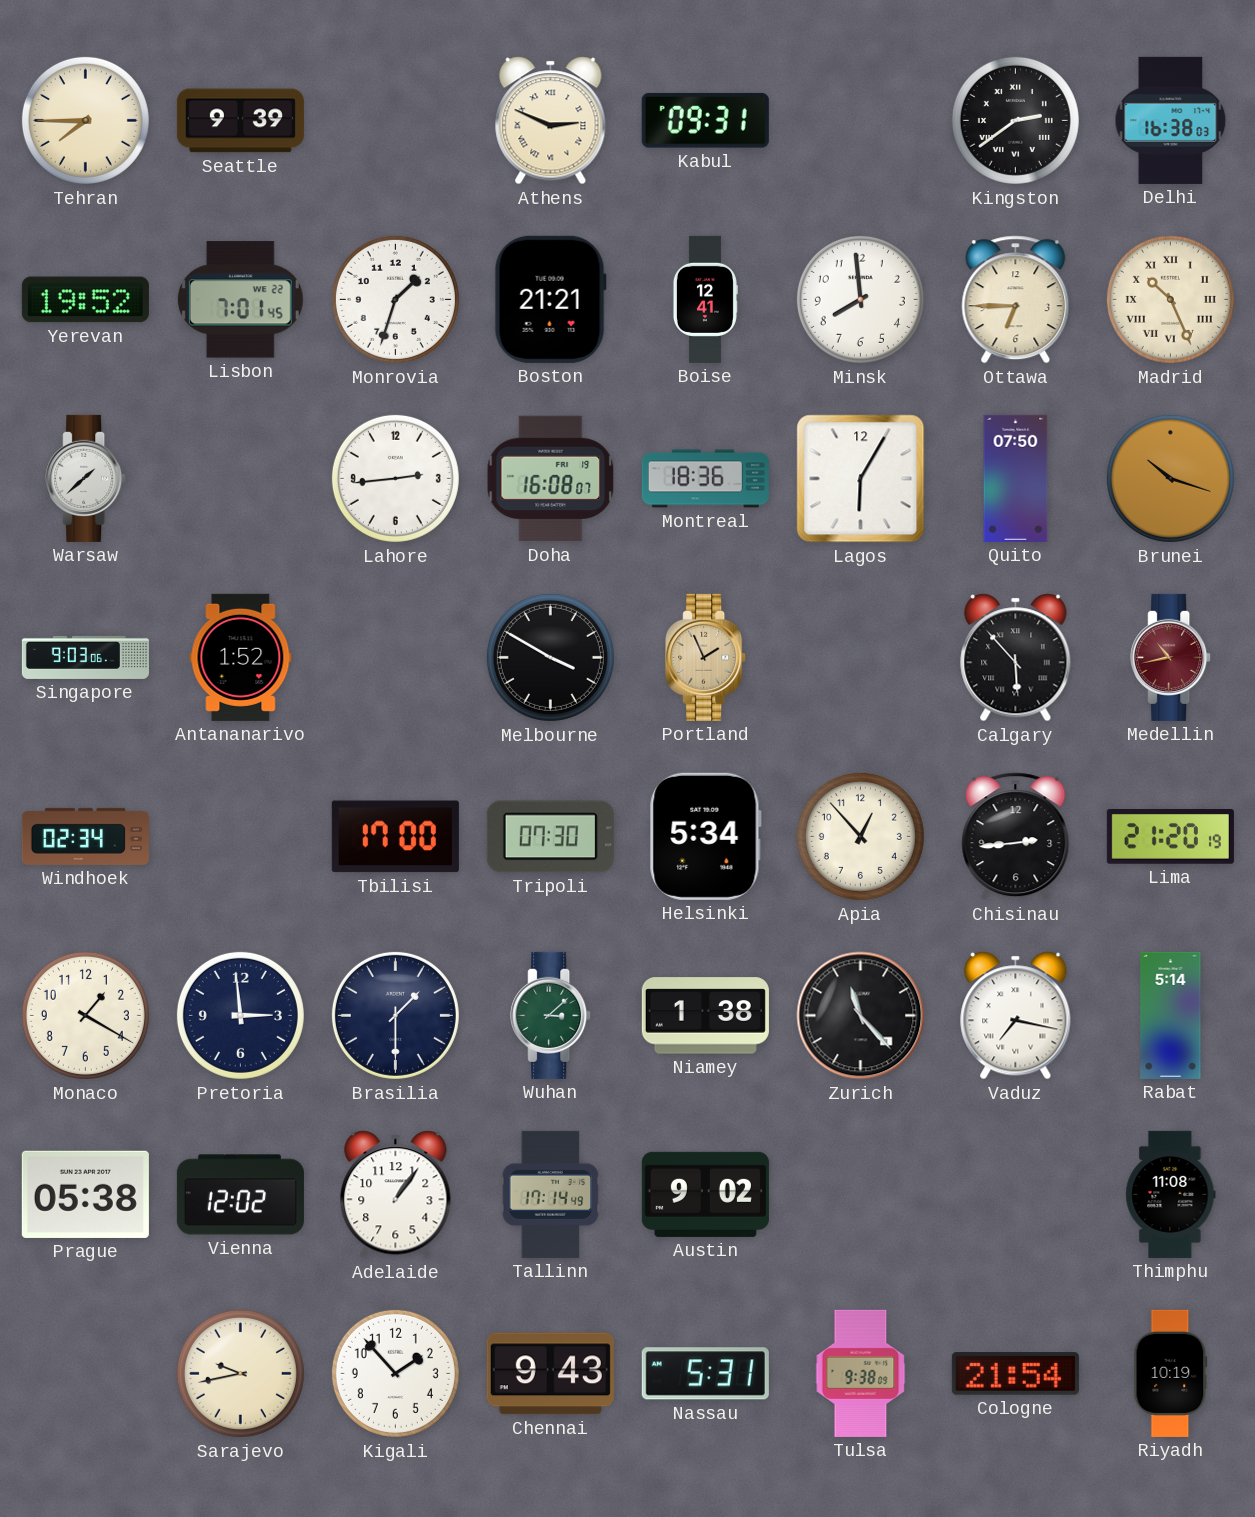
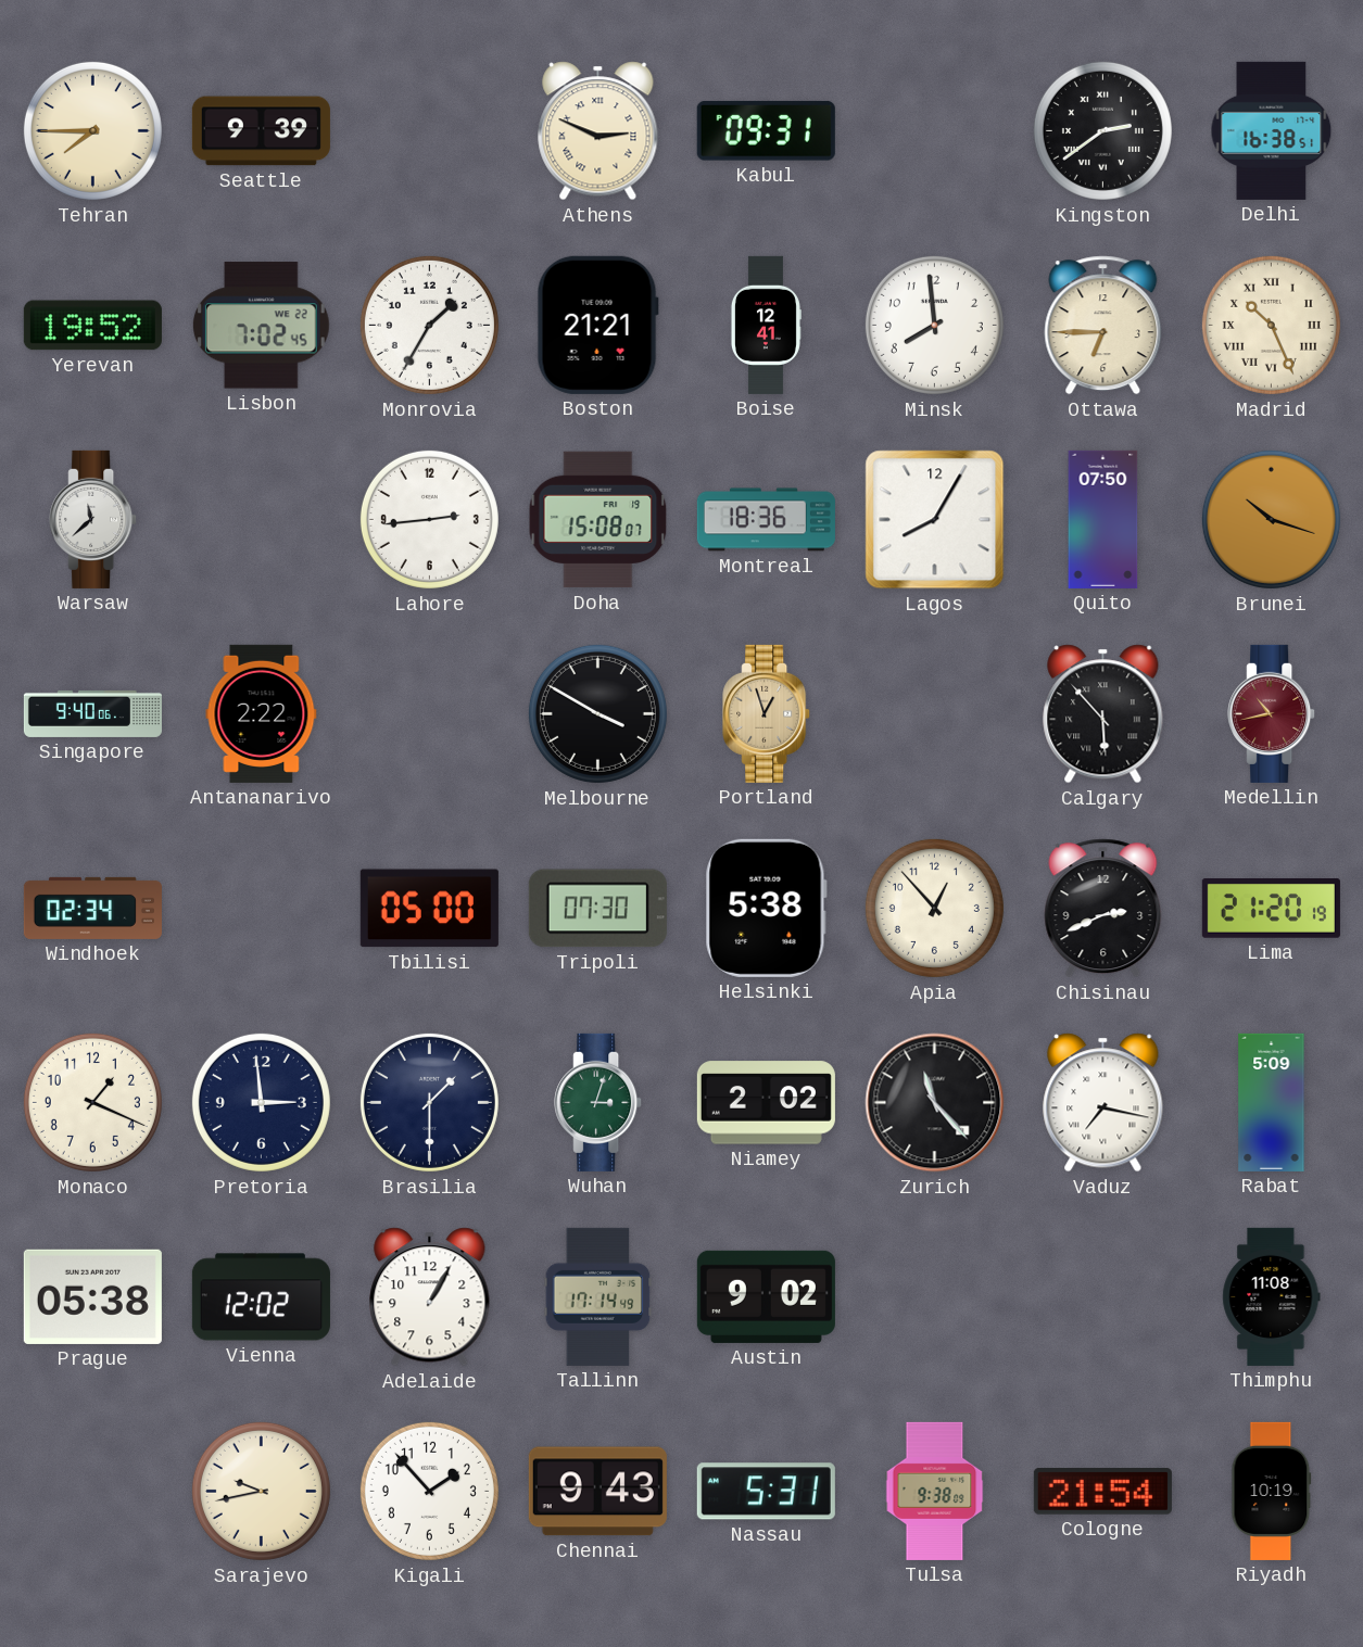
Delhi: 16:38:03 -> 16:38:51
Lisbon: 7:01 -> 7:02
Monrovia: 1:33 -> 1:35
Warsaw: 1:38 -> 11:38
Doha: 16:08 -> 15:08
Lagos: 6:05 -> 8:05
Singapore: 9:03 -> 9:40
Antananarivo: 1:52 -> 2:22
Portland: 1:56 -> 12:57
Tbilisi: 17:00 -> 05:00
Helsinki: 5:34 -> 5:38
Chisinau: 2:44 -> 2:41
Monaco: 1:20 -> 1:19
Wuhan: 3:08 -> 3:03
Niamey: 1:38 -> 2:02
Rabat: 5:14 -> 5:09
Adelaide: 1:06 -> 1:05
